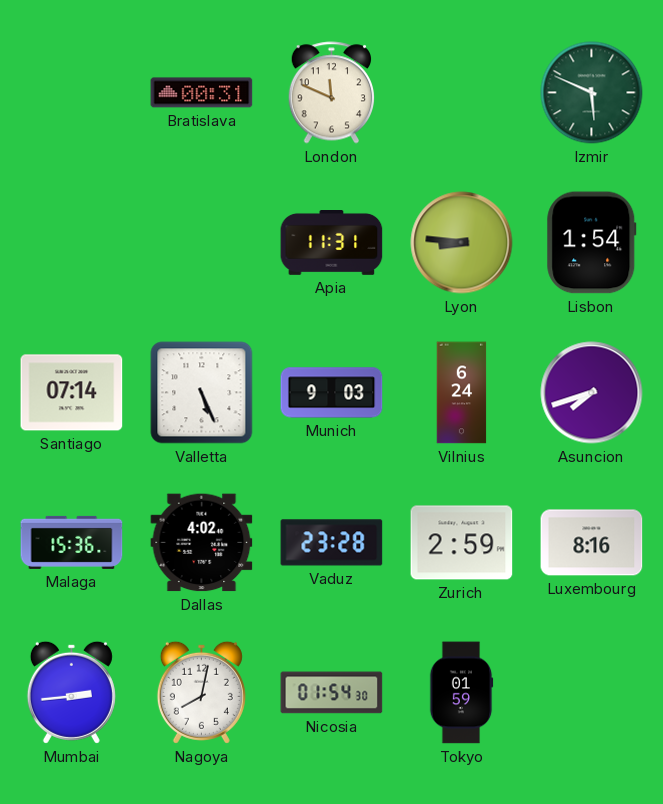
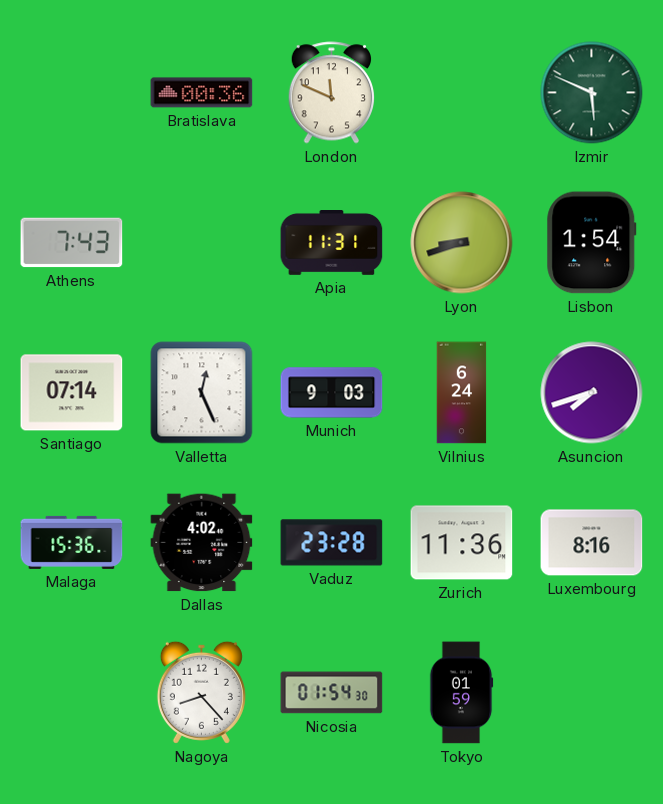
Bratislava: 00:31 -> 00:36
Athens: none -> 7:43
Lyon: 8:46 -> 8:42
Valletta: 5:26 -> 12:26
Zurich: 2:59 -> 11:36
Mumbai: 2:44 -> none
Nagoya: 8:02 -> 8:23
